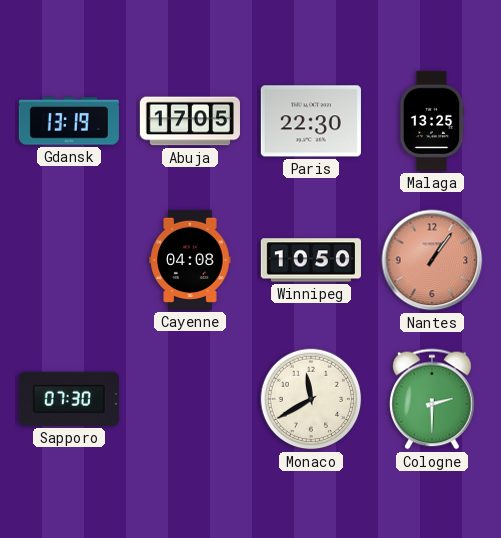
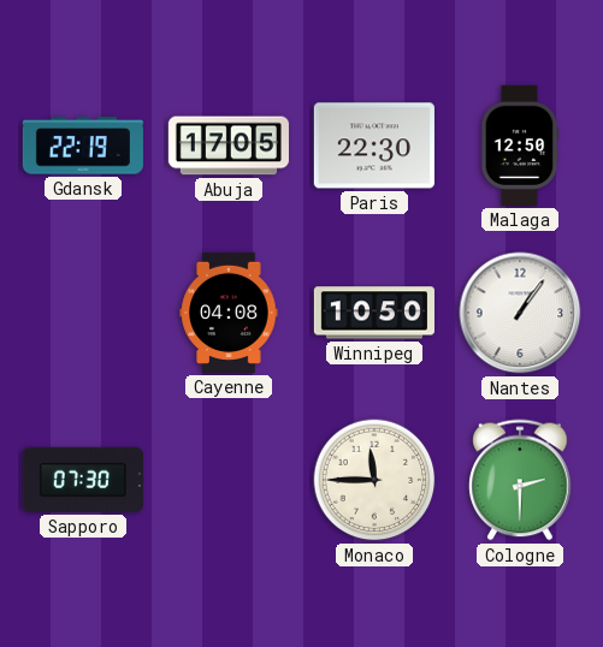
Gdansk: 13:19 -> 22:19
Malaga: 13:25 -> 12:50
Nantes dial: salmon -> white
Monaco: 11:40 -> 11:45
